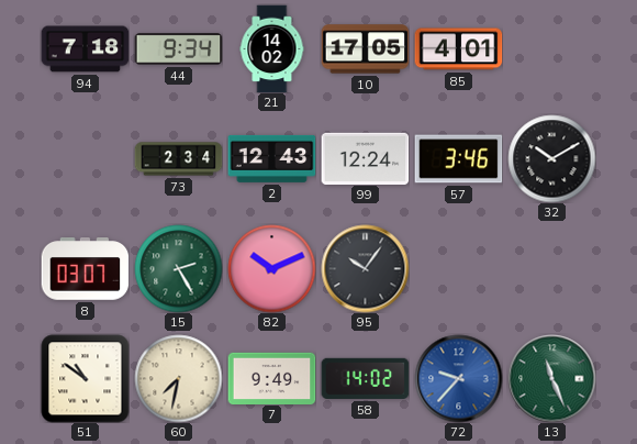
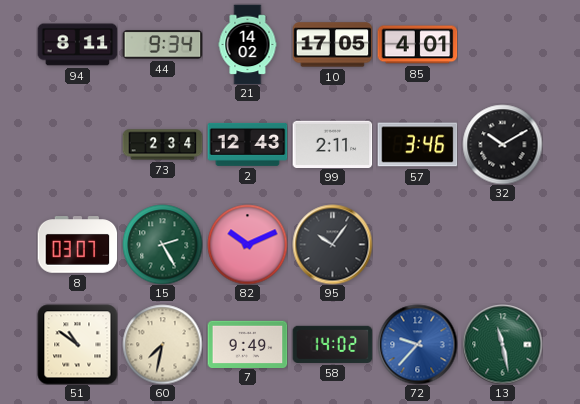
94: 7:18 -> 8:11
99: 12:24 -> 2:11
13: 11:26 -> 11:28
